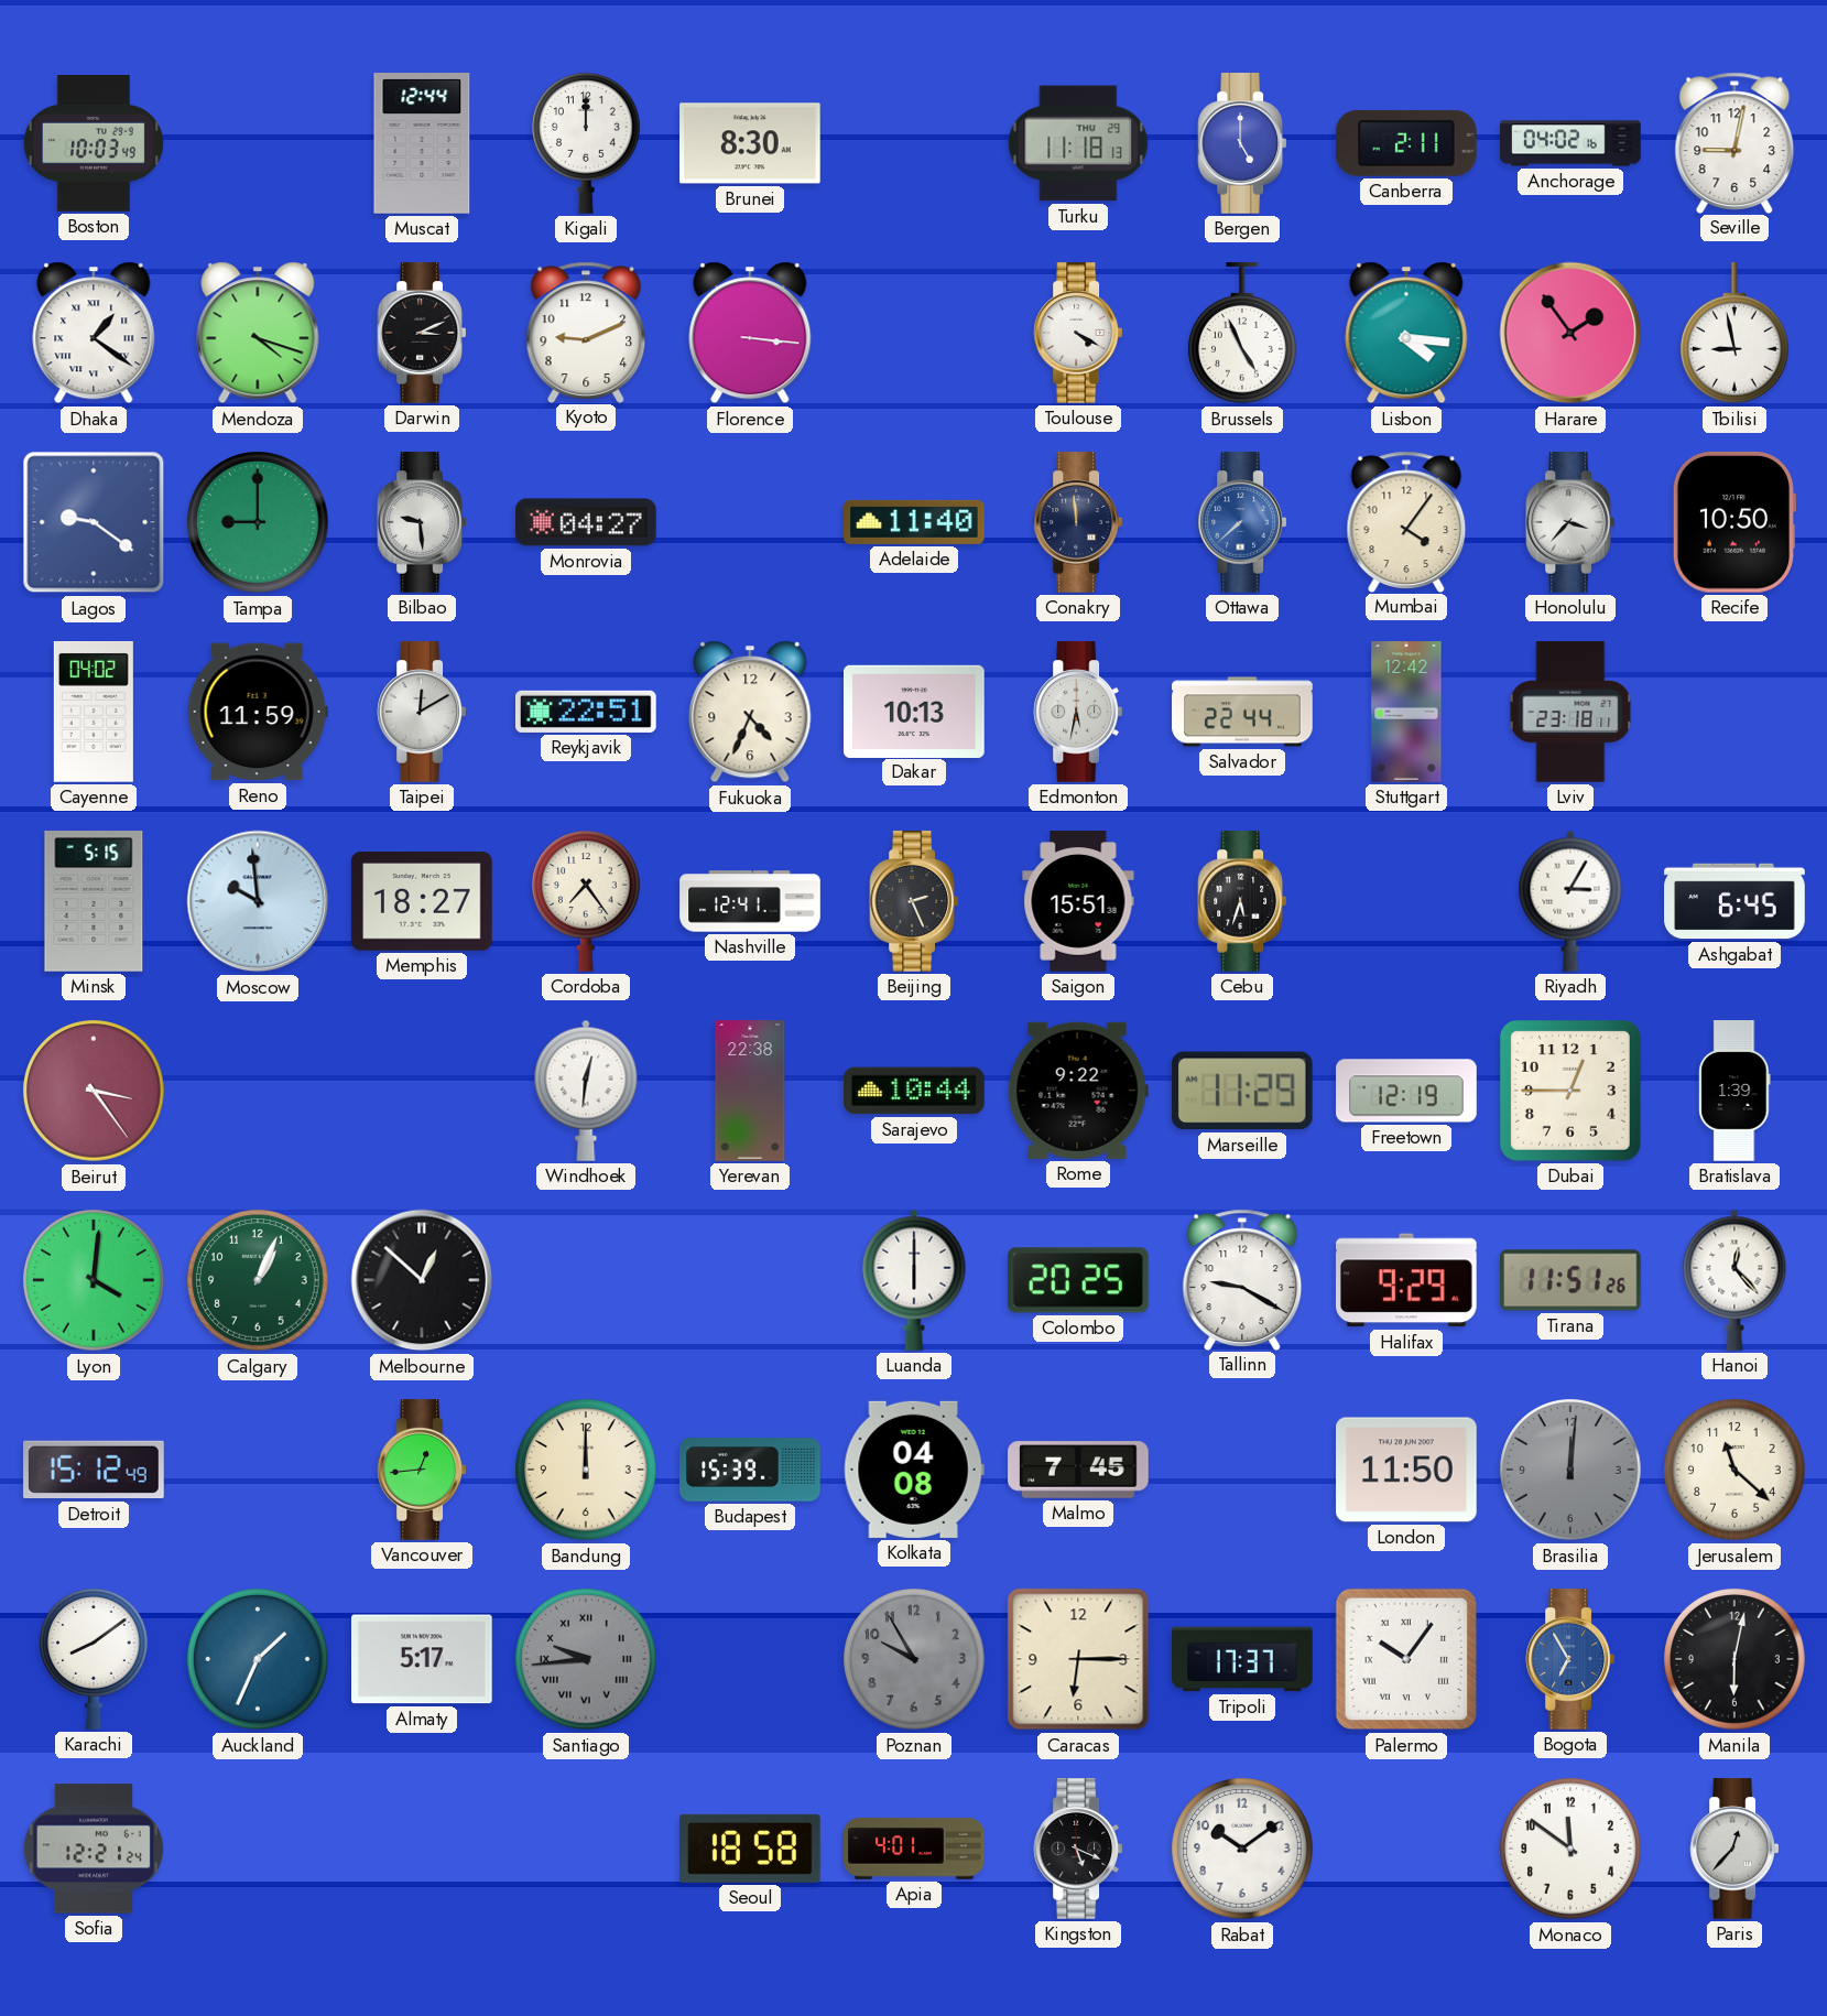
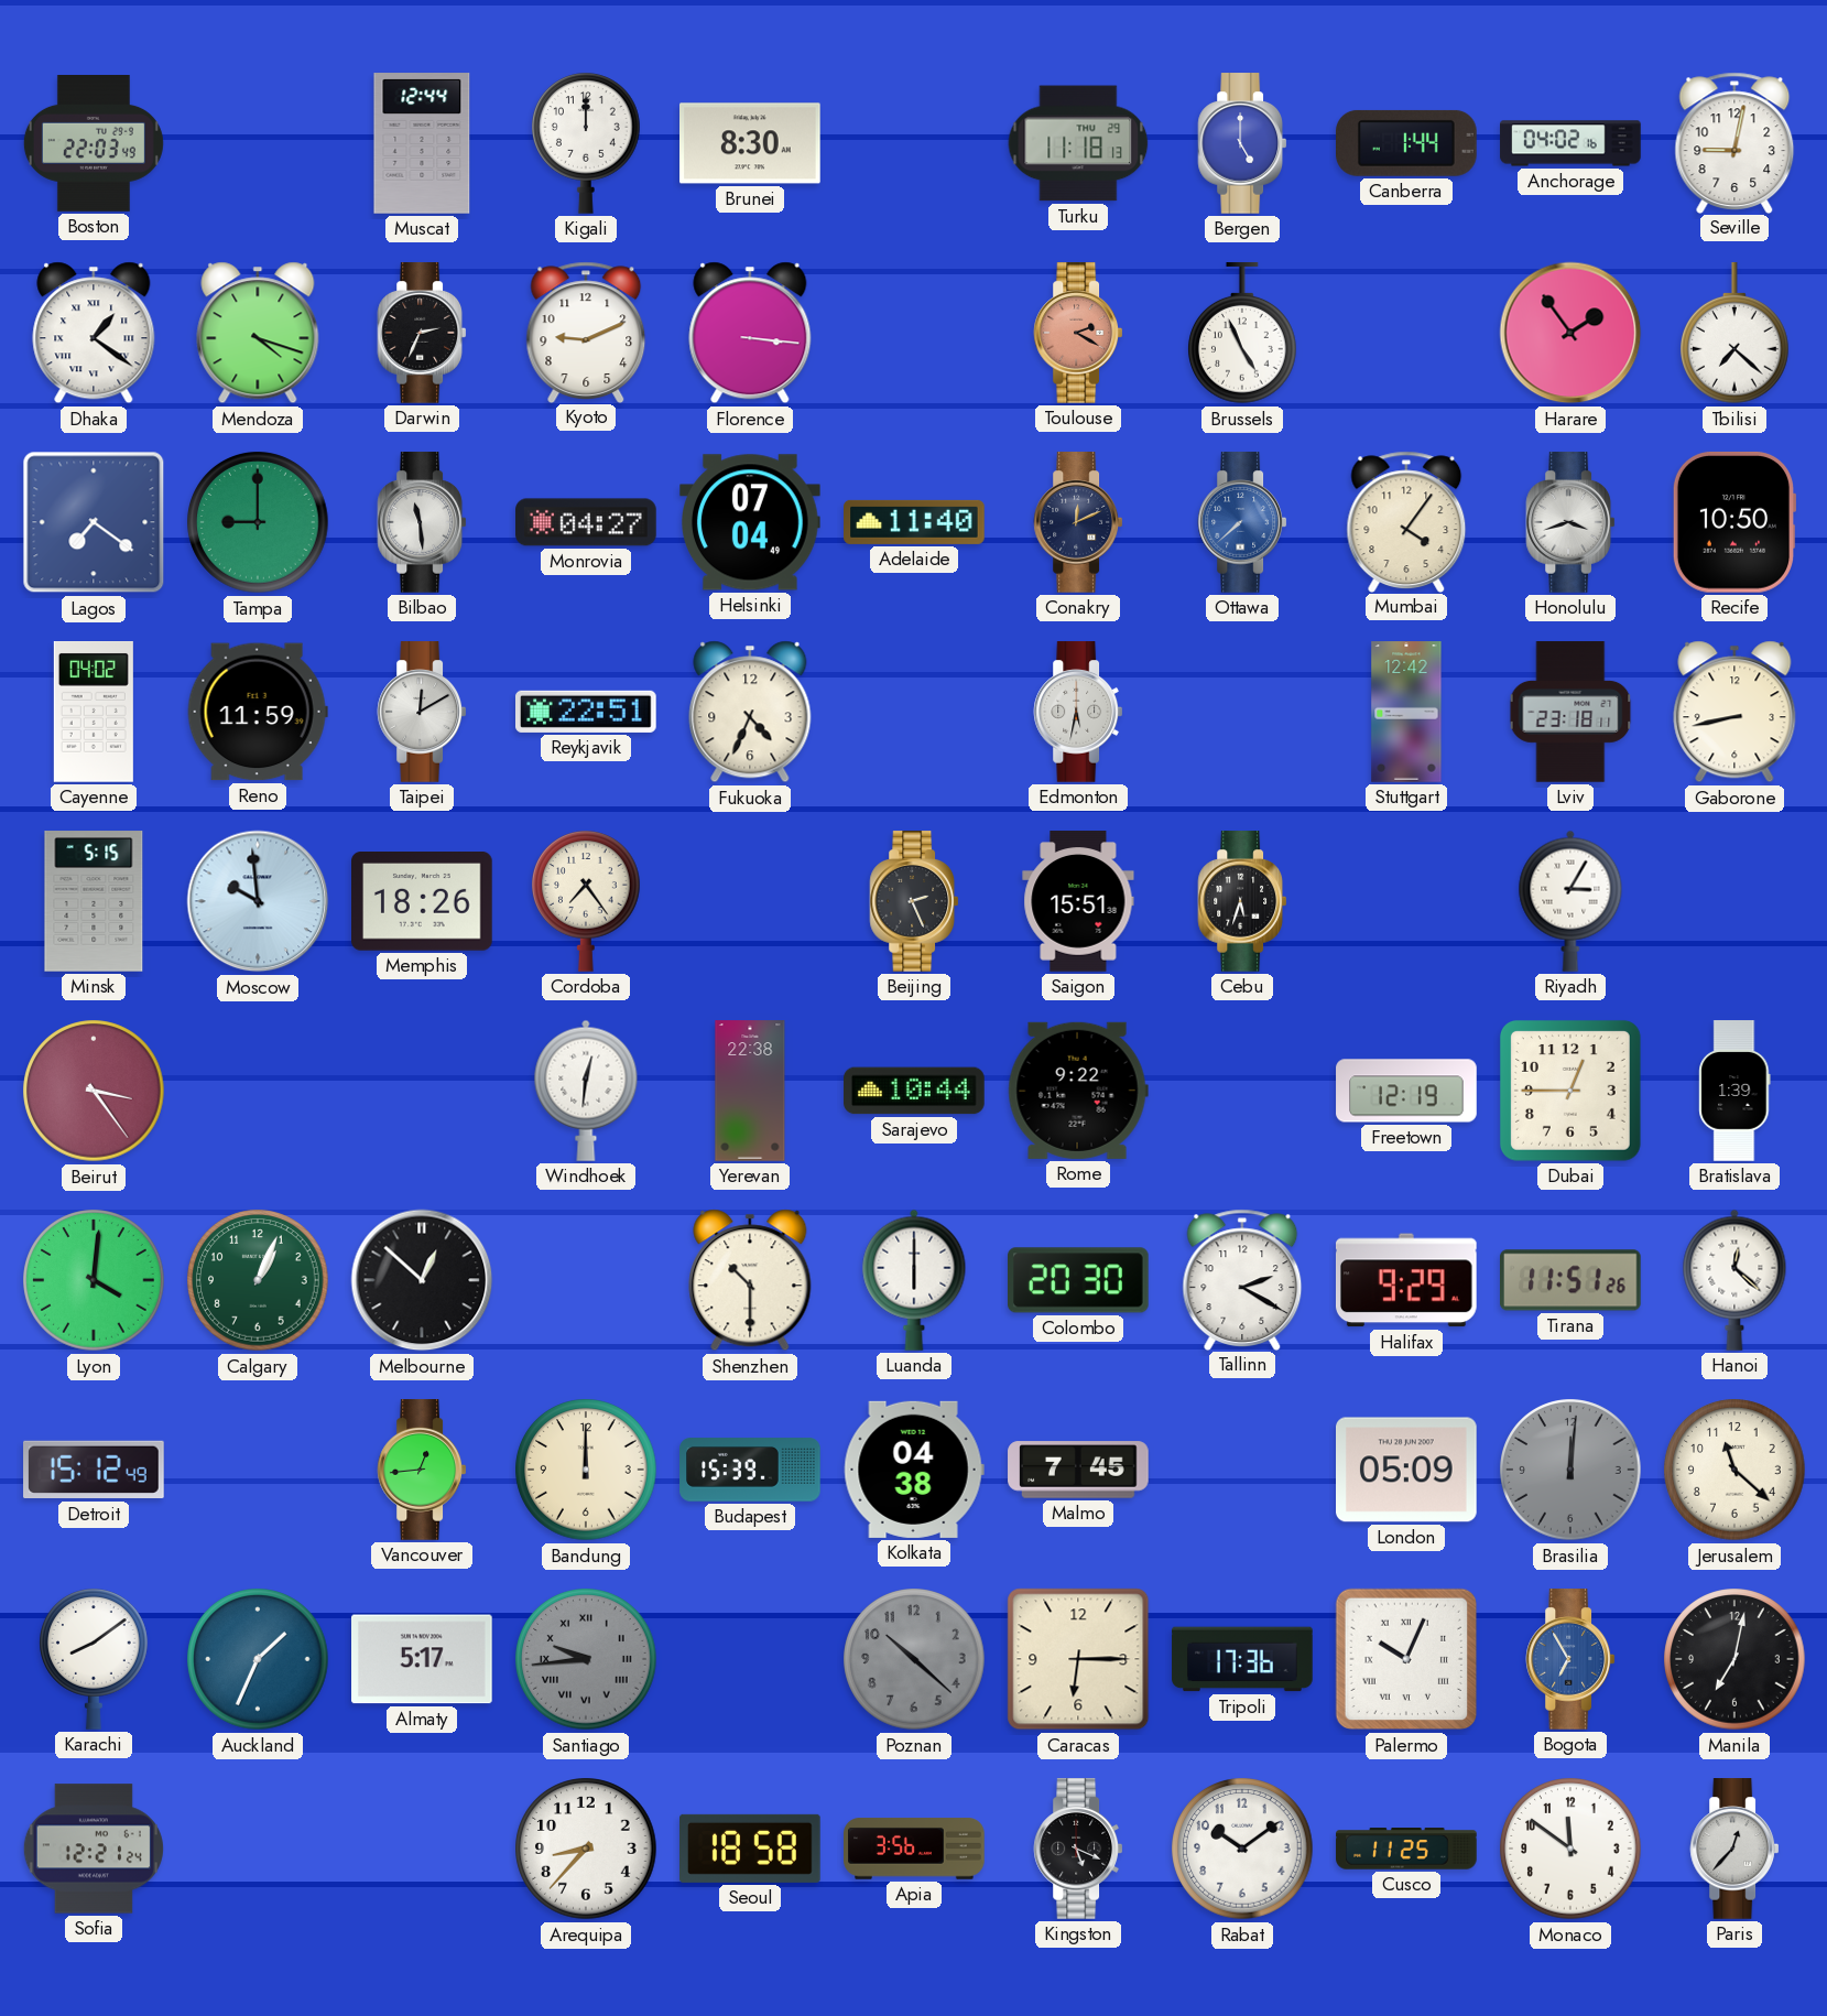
Boston: 10:03 -> 22:03
Canberra: 2:11 -> 1:44
Darwin: 3:11 -> 2:34
Toulouse: 4:20 -> 2:20
Toulouse dial: white -> salmon
Lisbon: 4:16 -> none
Tbilisi: 8:58 -> 7:22
Lagos: 9:21 -> 7:21
Bilbao: 9:29 -> 11:29
Helsinki: none -> 07:04
Conakry: 11:59 -> 12:11
Honolulu: 3:37 -> 3:42
Dakar: 10:13 -> none
Salvador: 22:44 -> none
Gaborone: none -> 8:43
Memphis: 18:27 -> 18:26
Nashville: 12:41 -> none
Ashgabat: 6:45 -> none
Marseille: 11:29 -> none
Shenzhen: none -> 10:30
Colombo: 20:25 -> 20:30
Tallinn: 9:20 -> 2:20
Hanoi: 12:23 -> 12:22
Kolkata: 04:08 -> 04:38
London: 11:50 -> 05:09
Poznan: 9:55 -> 10:22
Tripoli: 17:37 -> 17:36
Palermo: 10:06 -> 10:04
Manila: 6:02 -> 7:02
Arequipa: none -> 8:37
Apia: 4:01 -> 3:56
Cusco: none -> 11:25
